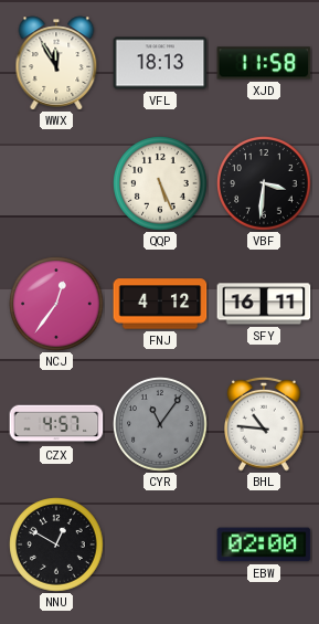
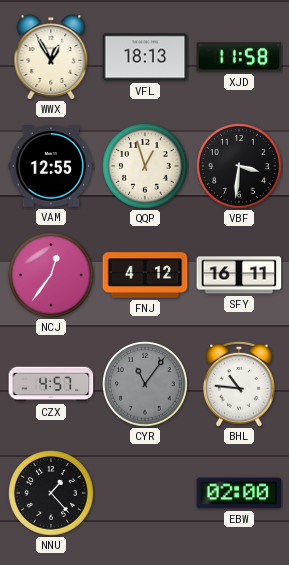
WWX: 11:55 -> 12:55
VAM: none -> 12:55
QQP: 5:26 -> 12:57
NNU: 12:50 -> 1:23
